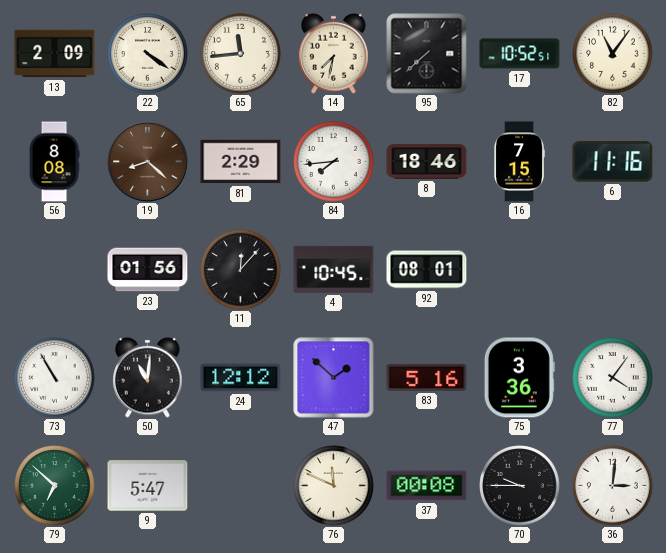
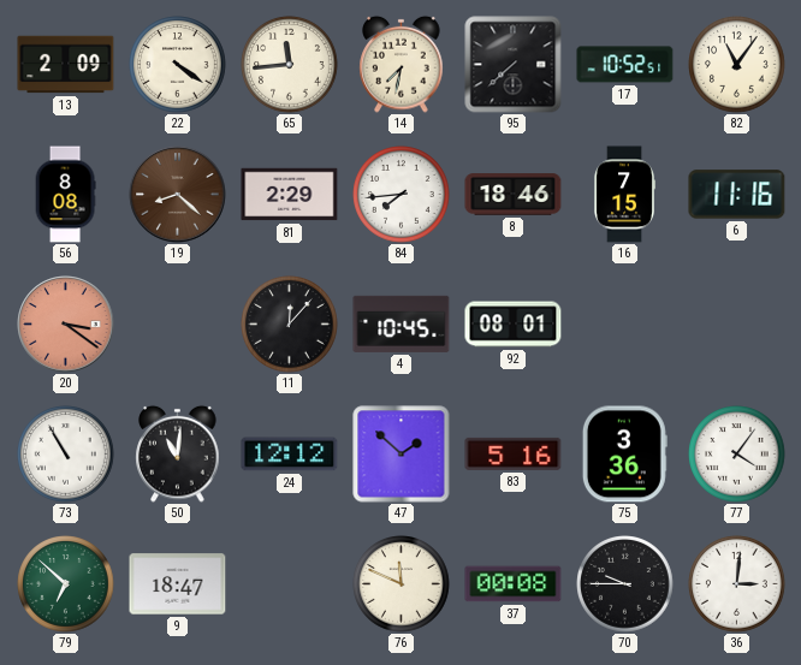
20: none -> 3:21
23: 01:56 -> none
9: 5:47 -> 18:47
